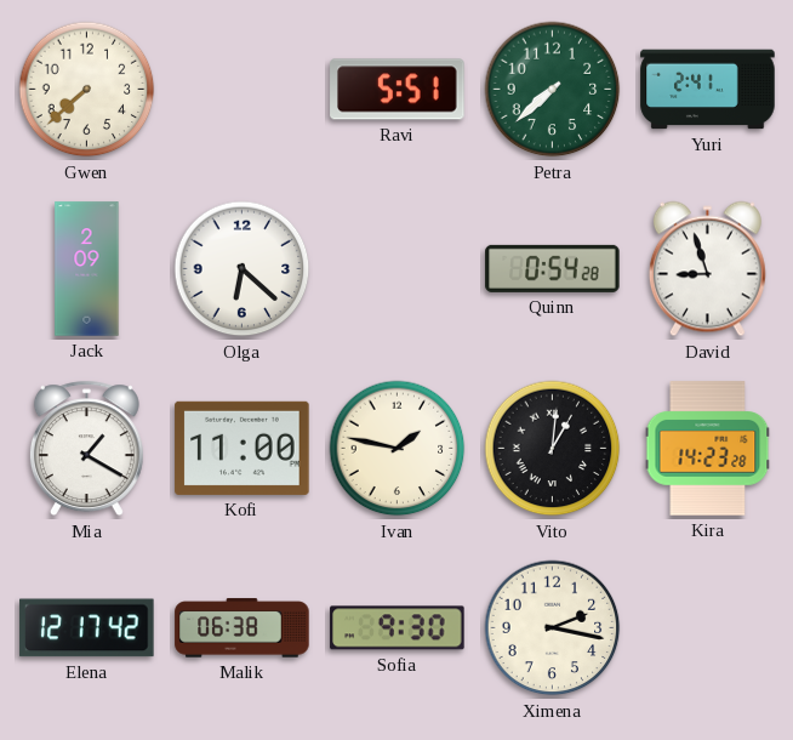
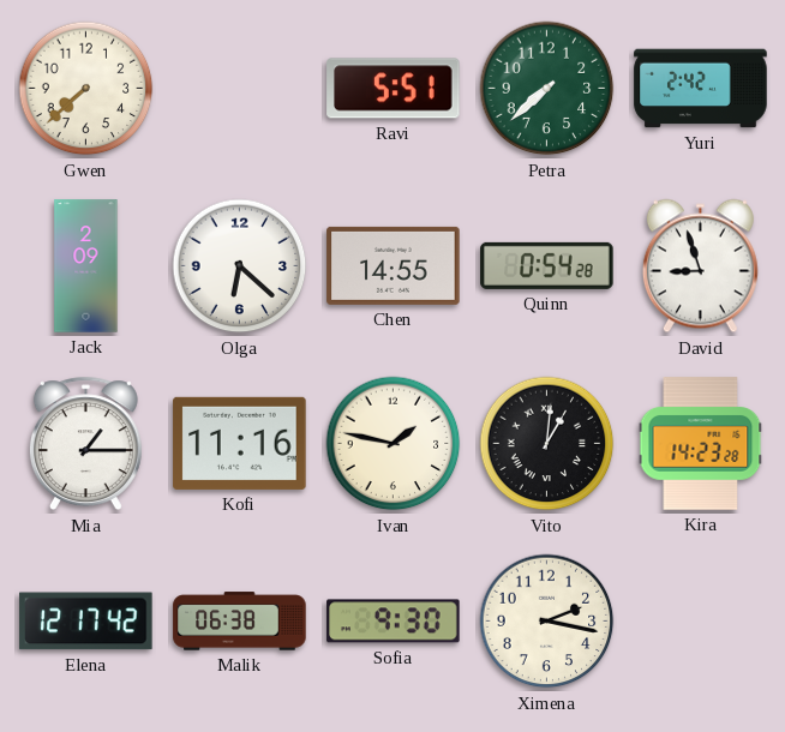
Yuri: 2:41 -> 2:42
Chen: none -> 14:55
Mia: 1:20 -> 1:15
Kofi: 11:00 -> 11:16
